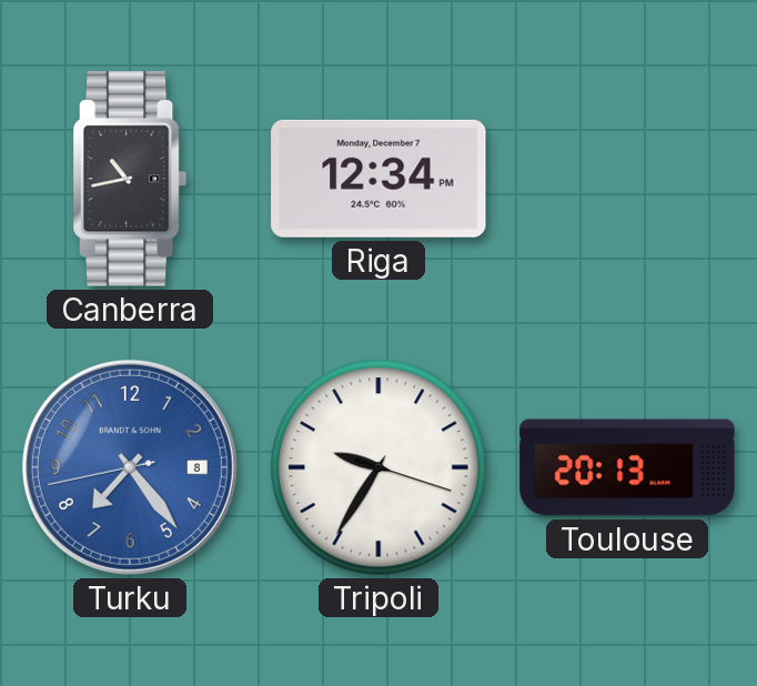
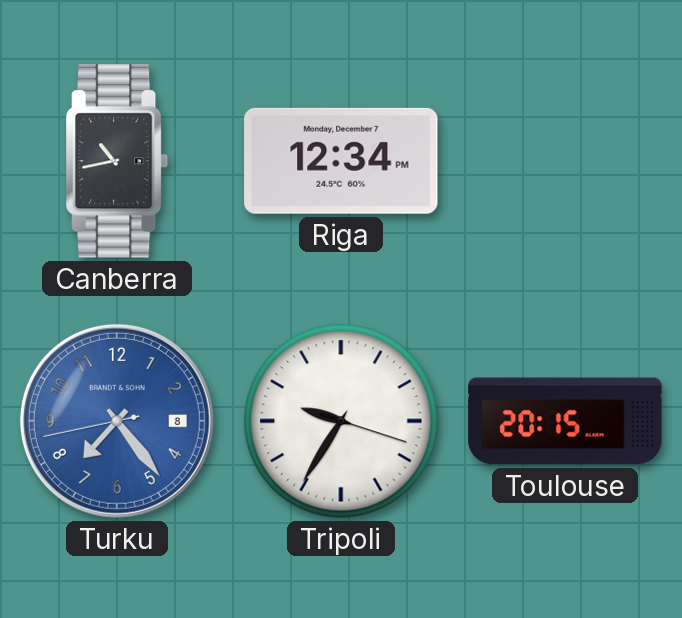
Toulouse: 20:13 -> 20:15
